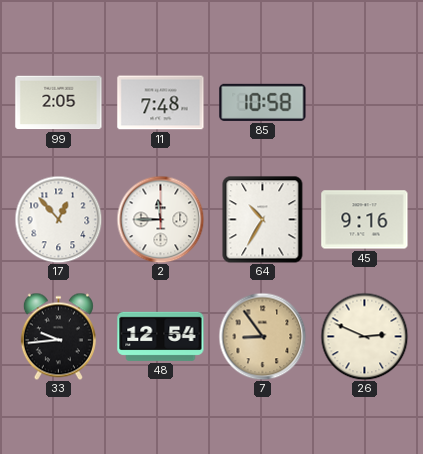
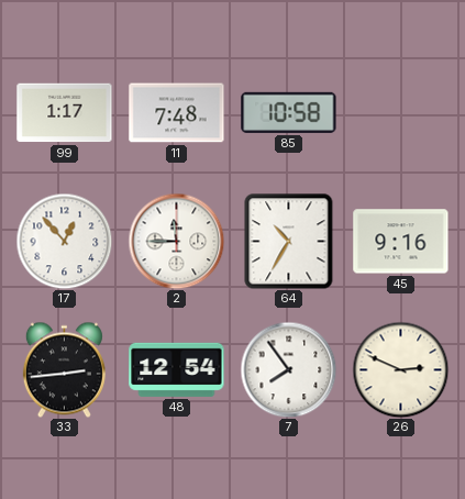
99: 2:05 -> 1:17
33: 9:44 -> 2:44
7: 8:54 -> 7:54
7 dial: champagne -> white
